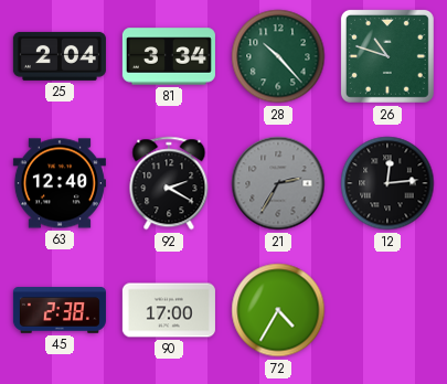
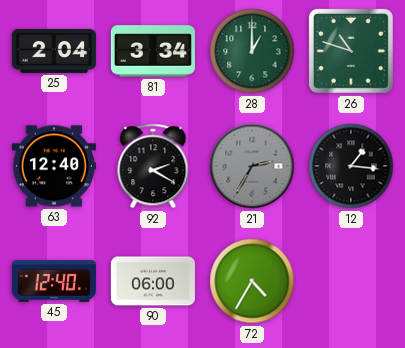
28: 10:23 -> 1:00
12: 12:14 -> 1:16
45: 2:38 -> 12:40
90: 17:00 -> 06:00
